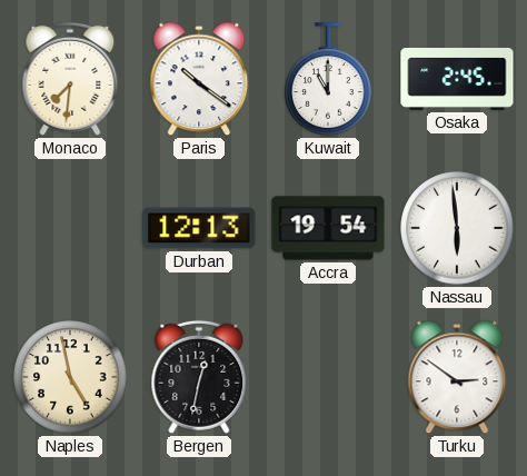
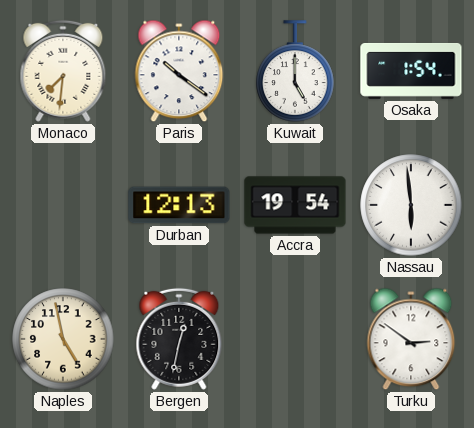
Kuwait: 11:00 -> 5:00
Osaka: 2:45 -> 1:54
